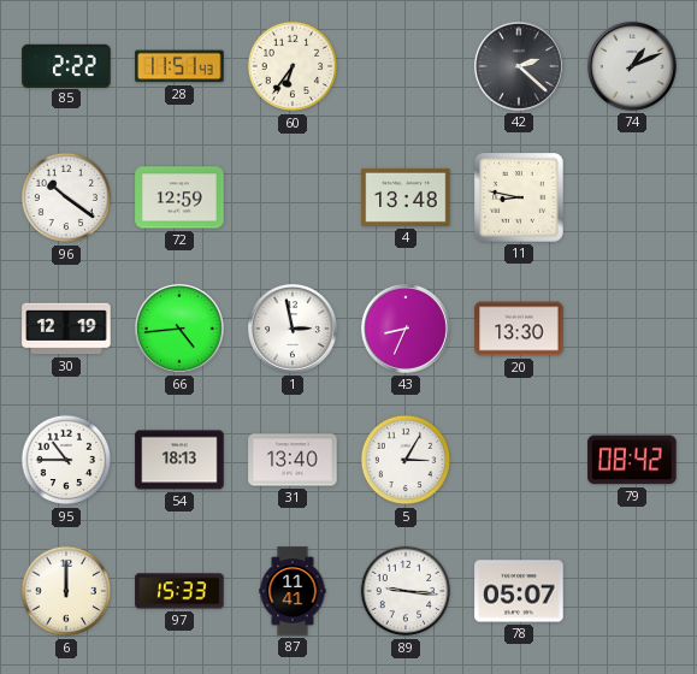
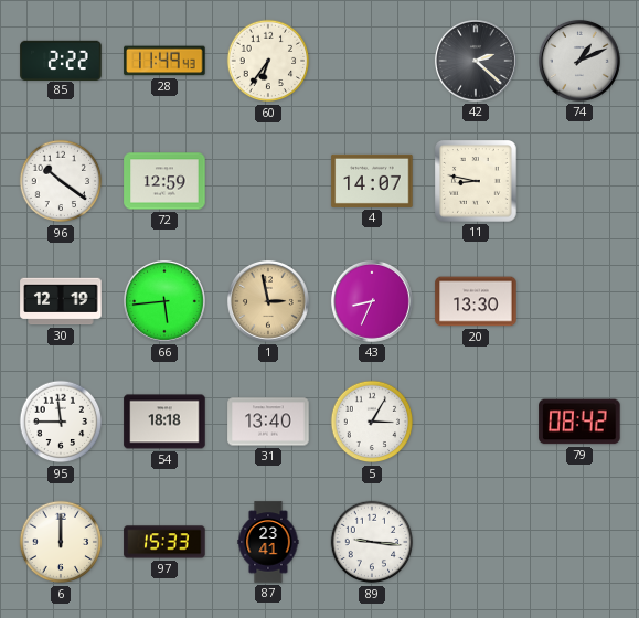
28: 11:51 -> 11:49
4: 13:48 -> 14:07
66: 4:44 -> 5:44
1 dial: white -> champagne
95: 10:45 -> 11:45
54: 18:13 -> 18:18
87: 11:41 -> 23:41
78: 05:07 -> none
